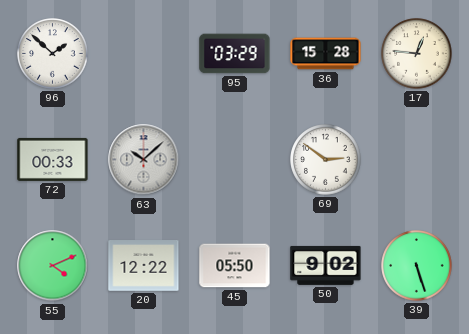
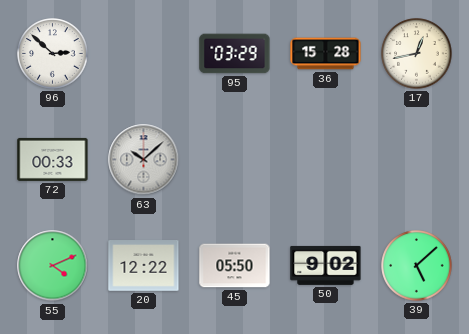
96: 1:52 -> 2:52
17: 12:46 -> 12:43
69: 2:51 -> none
39: 5:27 -> 5:08
